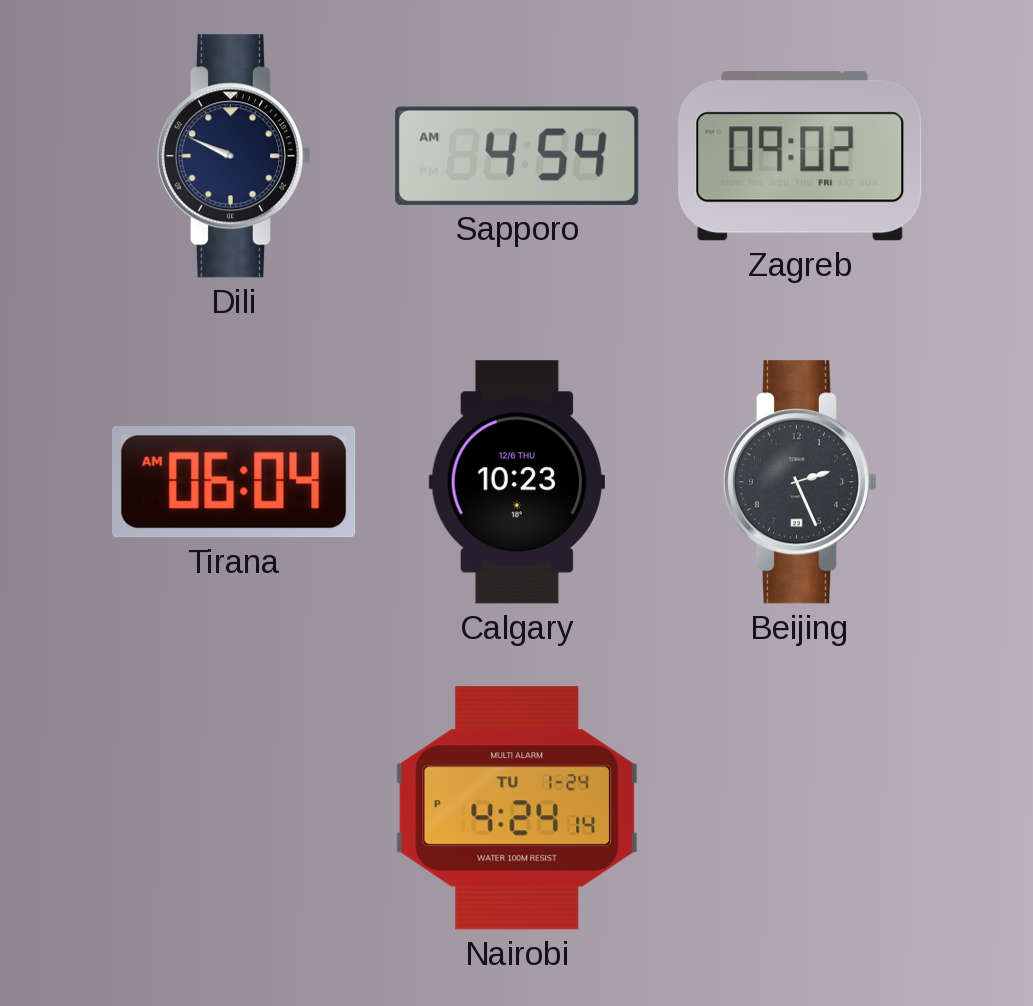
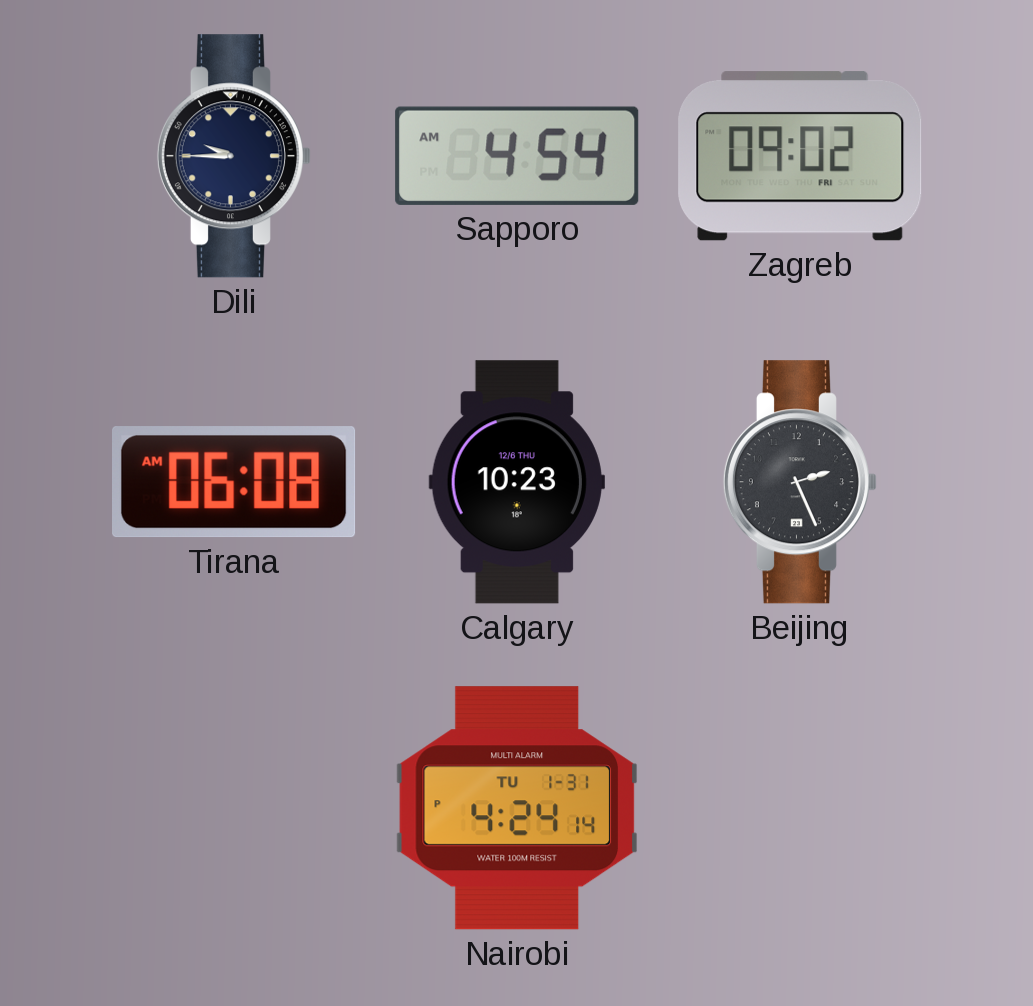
Dili: 9:49 -> 9:45
Tirana: 06:04 -> 06:08
Nairobi date: TU 1-24 -> TU 1-31
